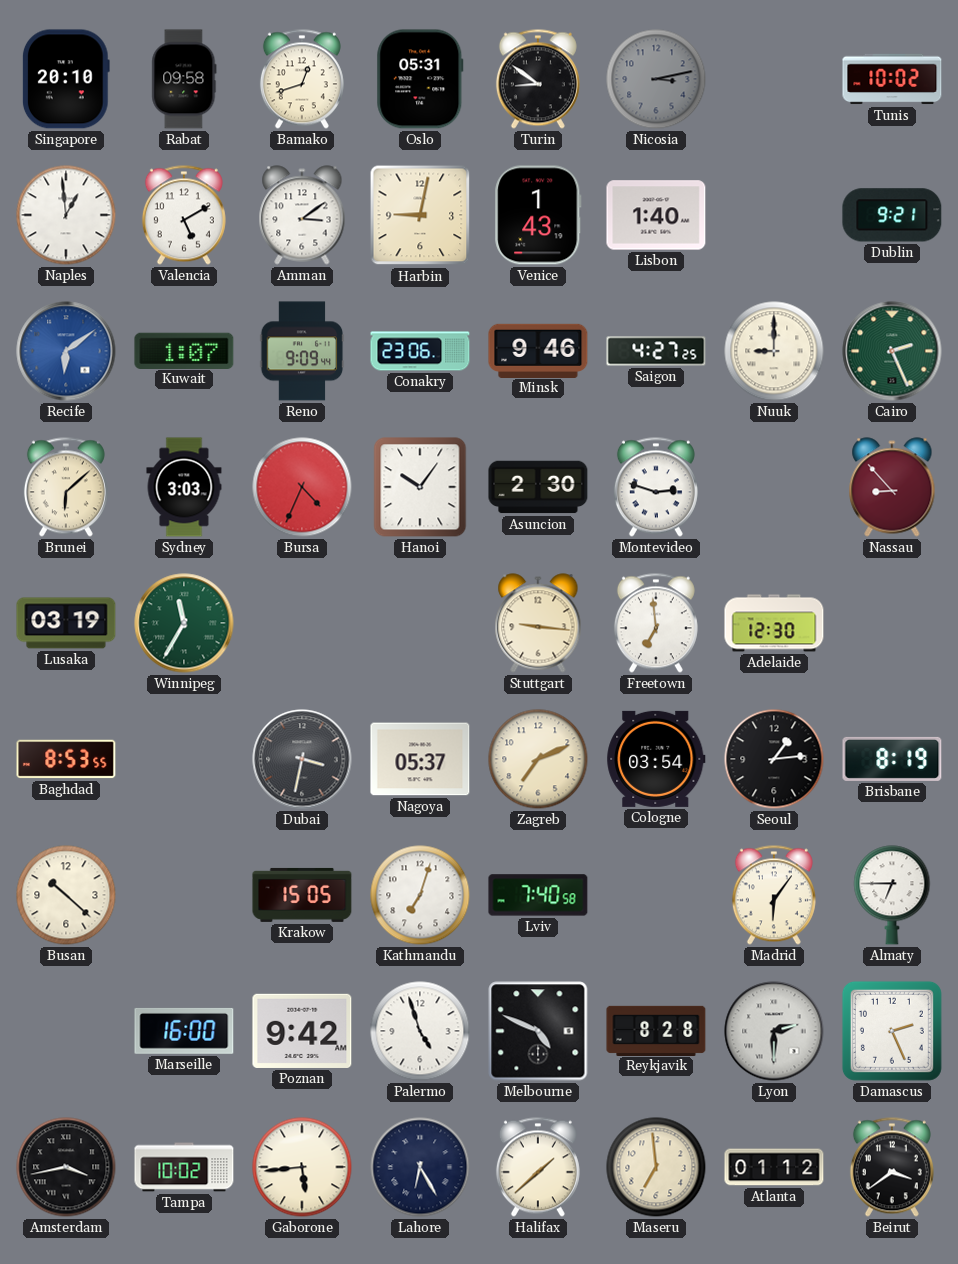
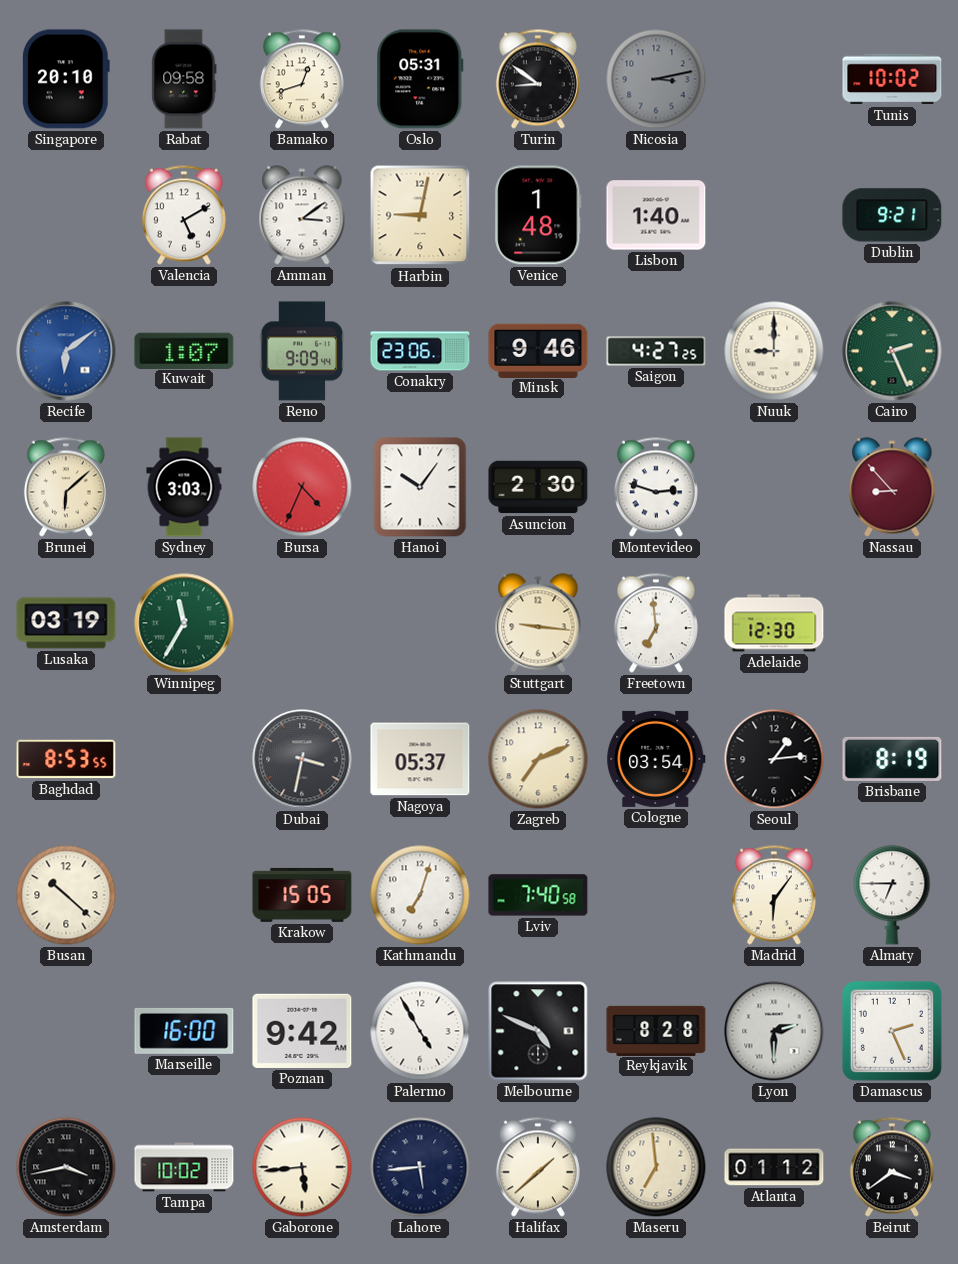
Naples: 12:59 -> none
Venice: 1:43 -> 1:48
Palermo: 4:57 -> 4:55
Lahore: 6:25 -> 5:44
